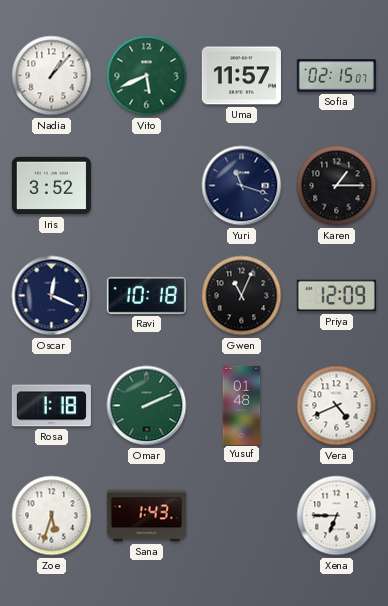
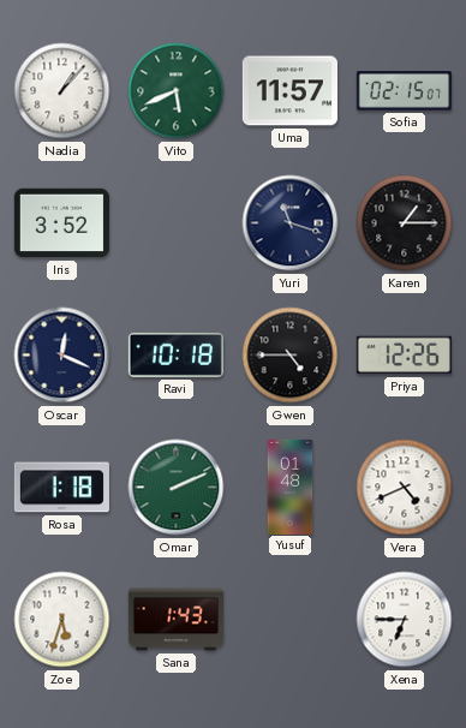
Gwen: 11:04 -> 4:45
Priya: 12:09 -> 12:26
